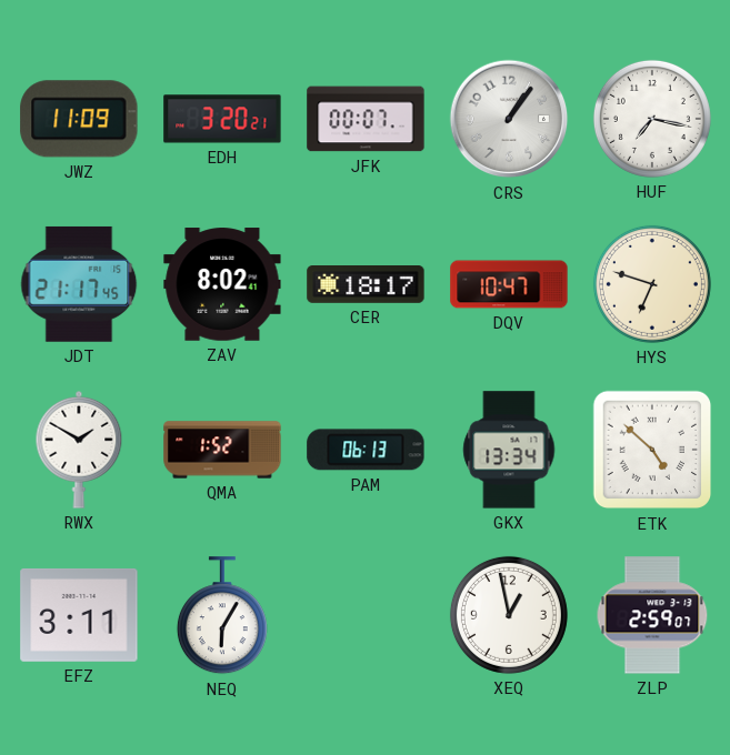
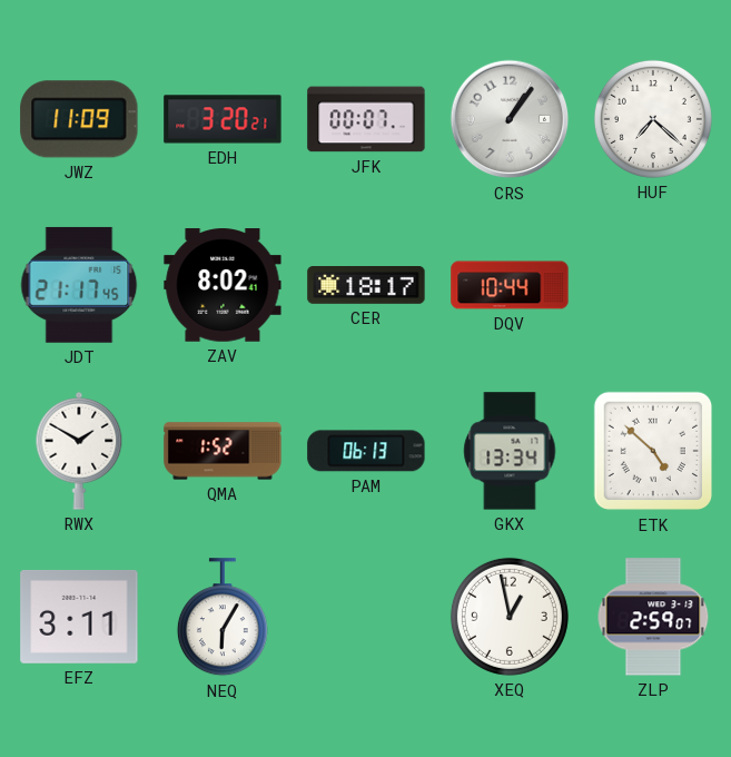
HUF: 7:17 -> 7:22
DQV: 10:47 -> 10:44
HYS: 6:48 -> none
